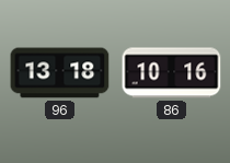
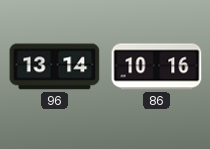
96: 13:18 -> 13:14
